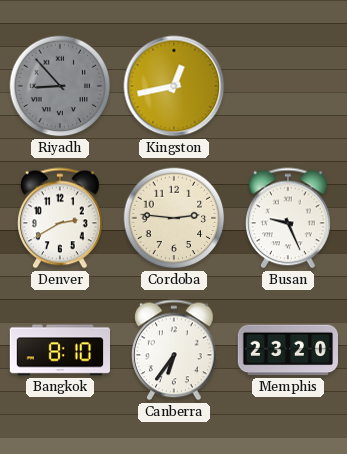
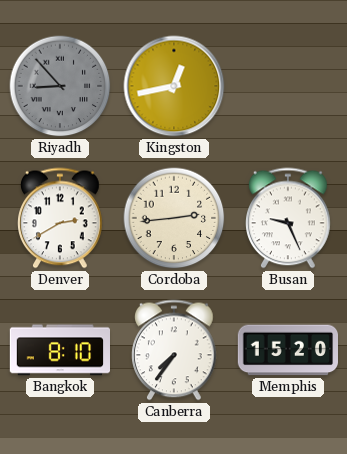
Cordoba: 2:46 -> 2:44
Canberra: 6:36 -> 7:36
Memphis: 23:20 -> 15:20
